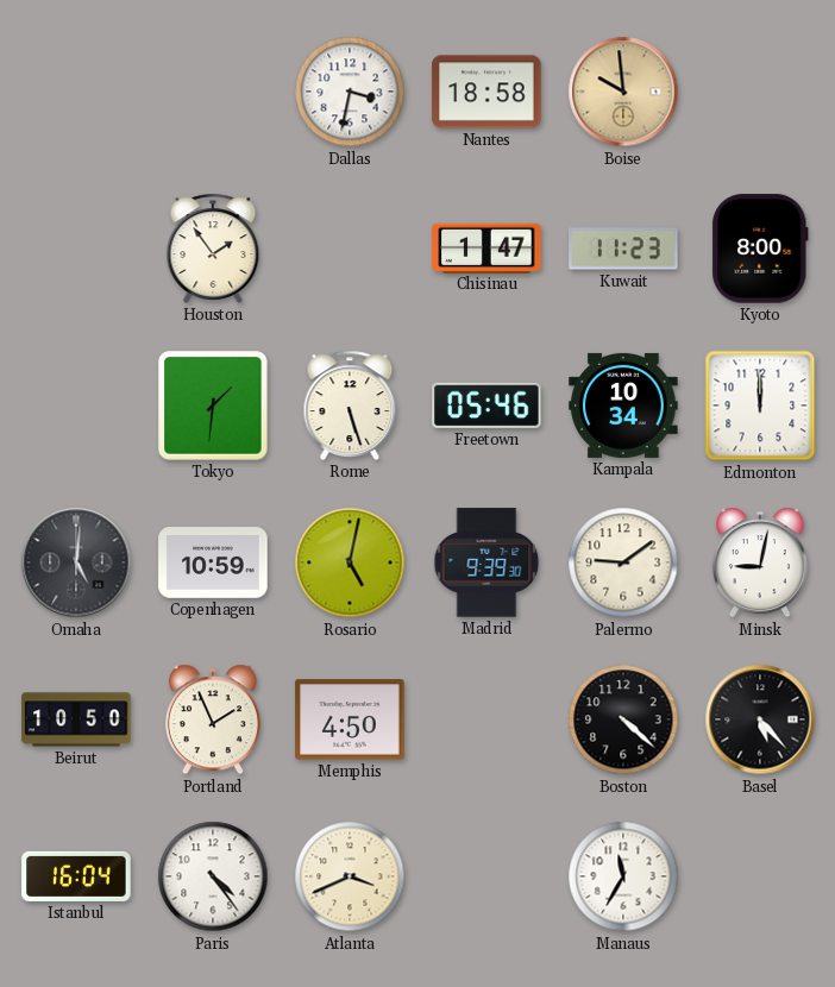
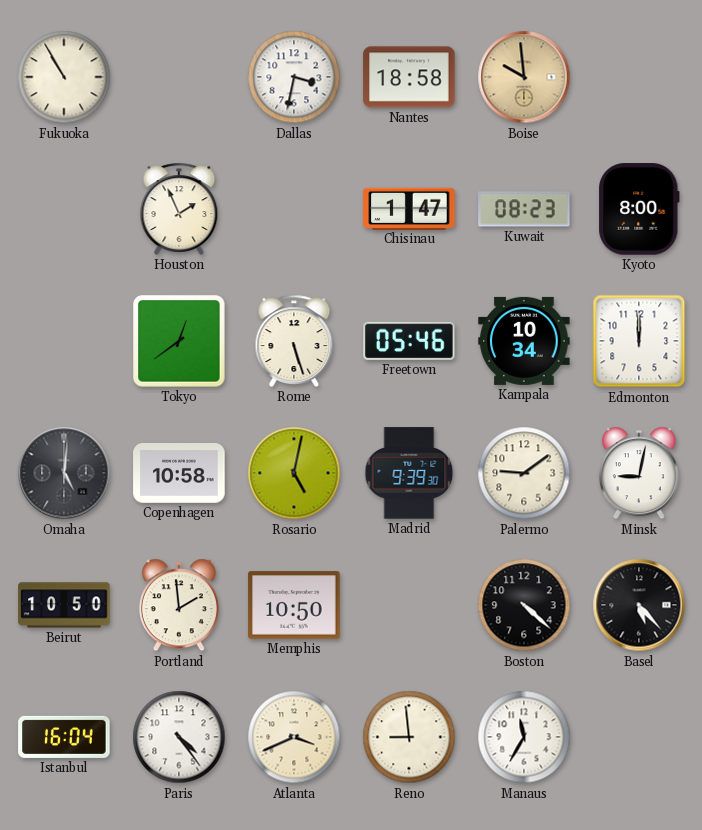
Fukuoka: none -> 10:55
Houston: 1:54 -> 1:56
Kuwait: 11:23 -> 08:23
Tokyo: 1:31 -> 12:39
Copenhagen: 10:59 -> 10:58
Portland: 1:56 -> 1:59
Memphis: 4:50 -> 10:50
Reno: none -> 8:59
